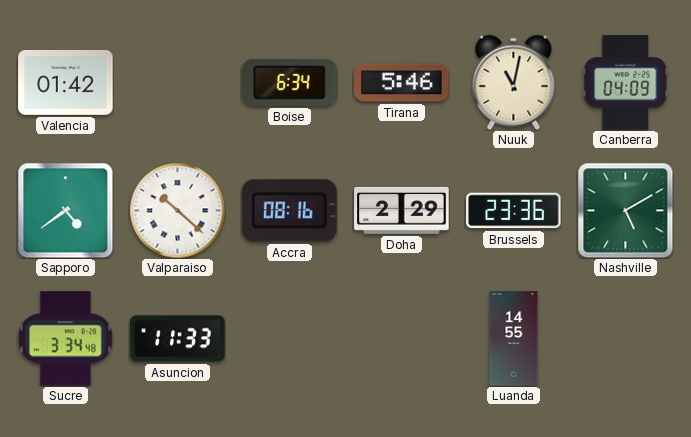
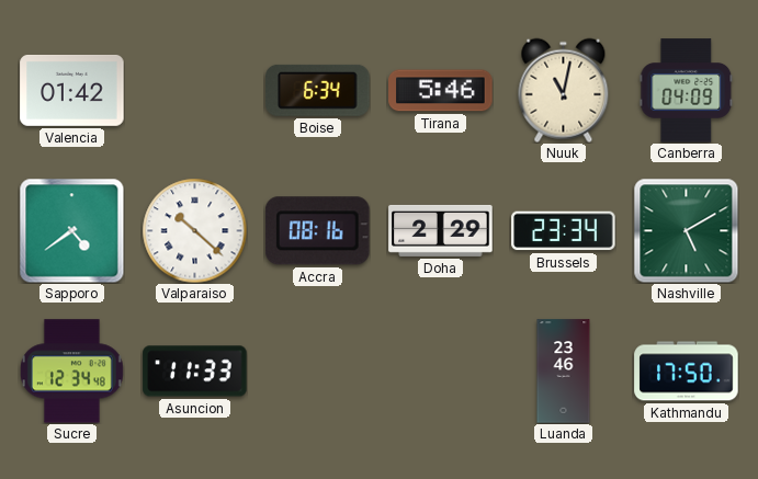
Brussels: 23:36 -> 23:34
Sucre: 3:34 -> 12:34
Luanda: 14:55 -> 23:46
Kathmandu: none -> 17:50
